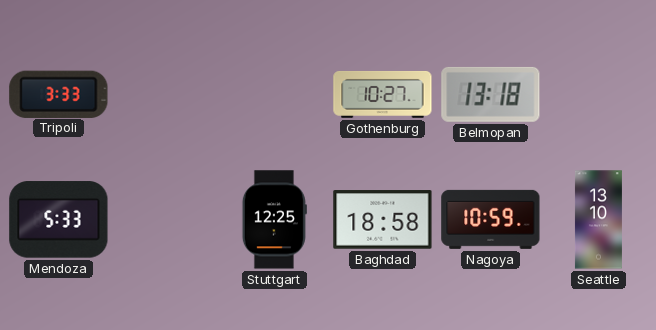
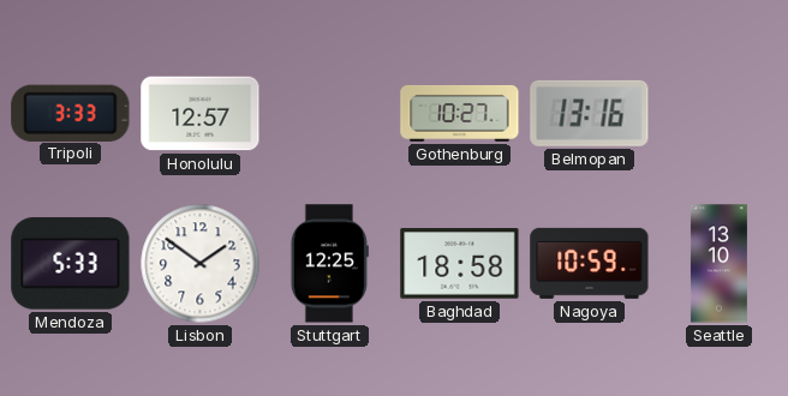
Honolulu: none -> 12:57
Belmopan: 13:18 -> 13:16
Lisbon: none -> 1:51
